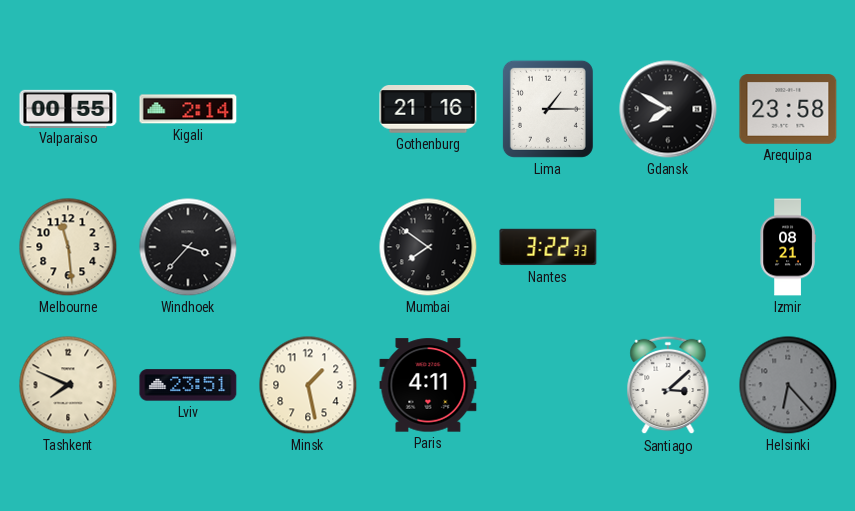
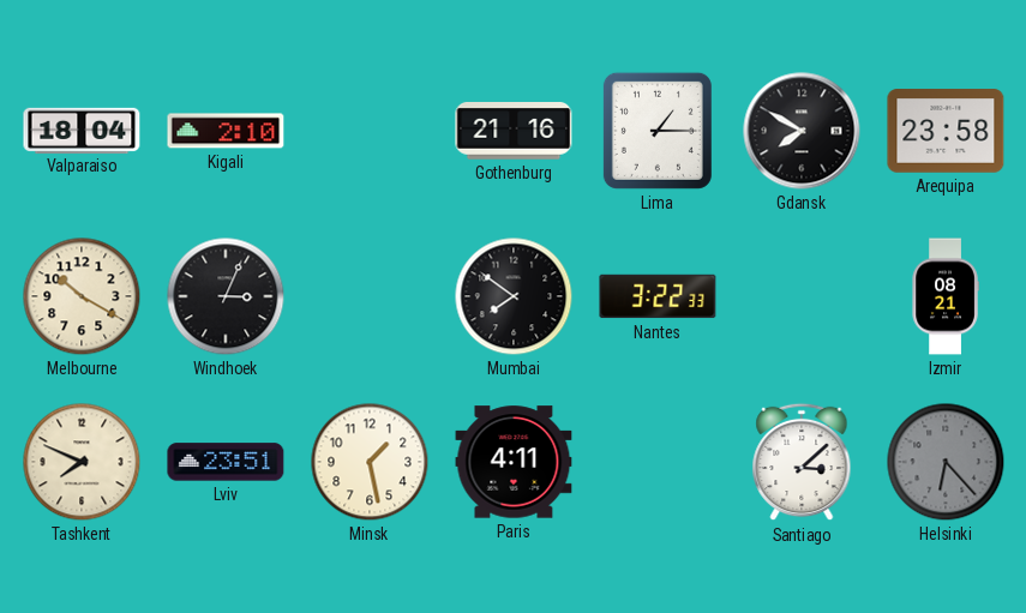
Valparaiso: 00:55 -> 18:04
Kigali: 2:14 -> 2:10
Melbourne: 11:29 -> 10:20
Windhoek: 3:37 -> 3:04
